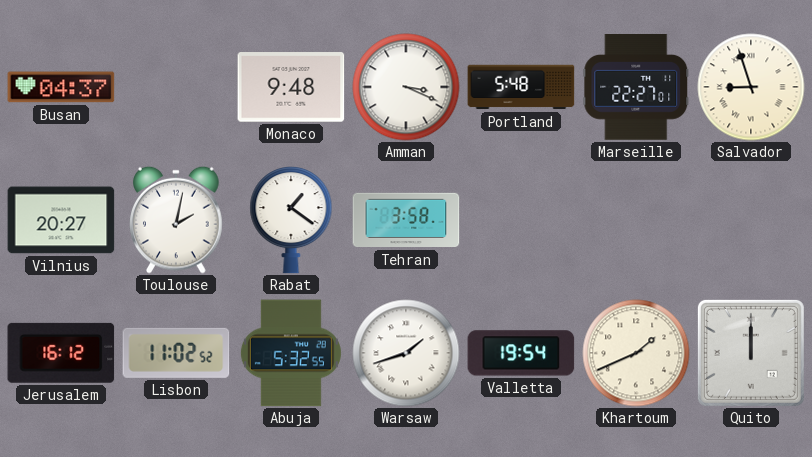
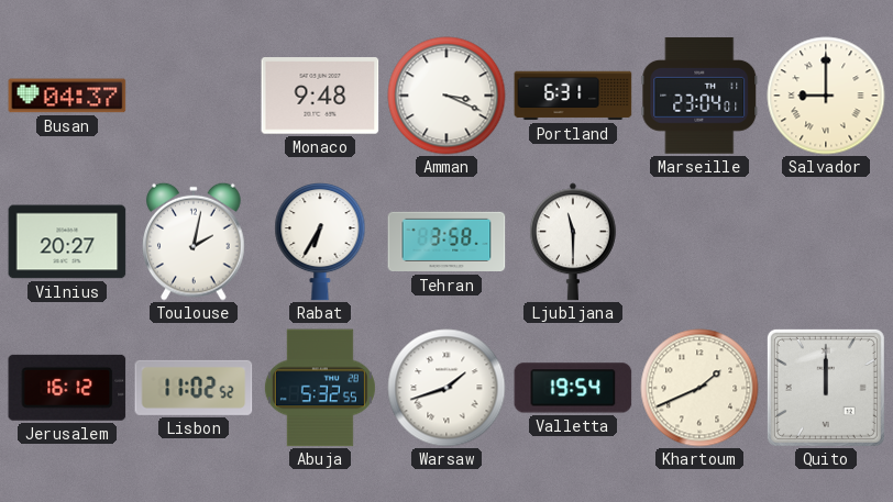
Portland: 5:48 -> 6:31
Marseille: 22:27 -> 23:04
Salvador: 8:57 -> 9:00
Rabat: 1:21 -> 6:35
Ljubljana: none -> 11:30
